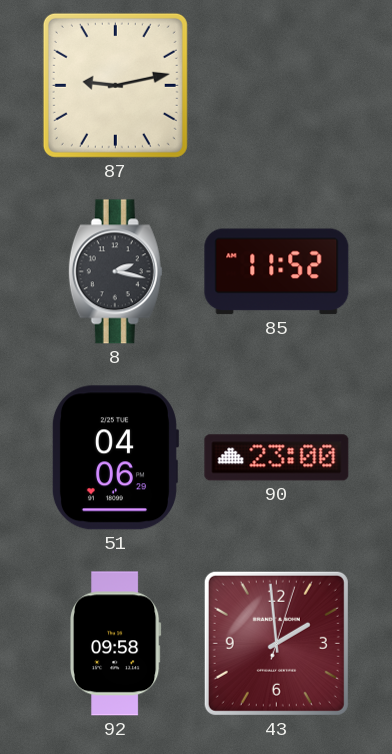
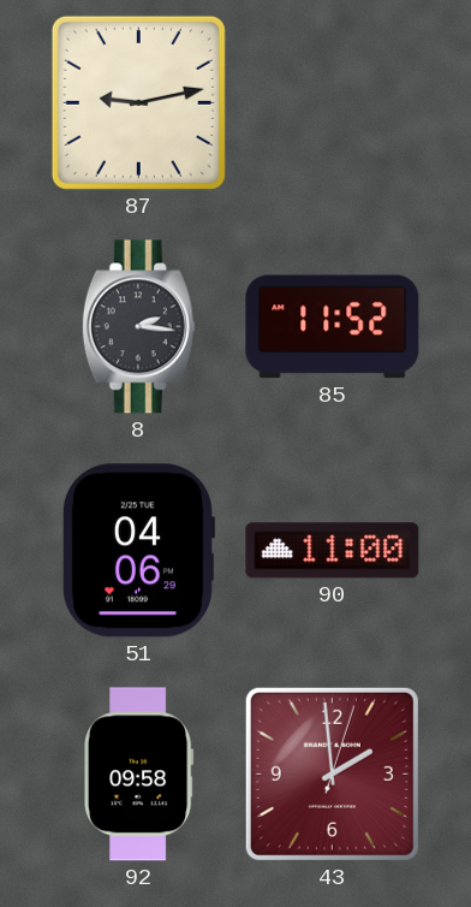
8: 2:17 -> 2:16
90: 23:00 -> 11:00
